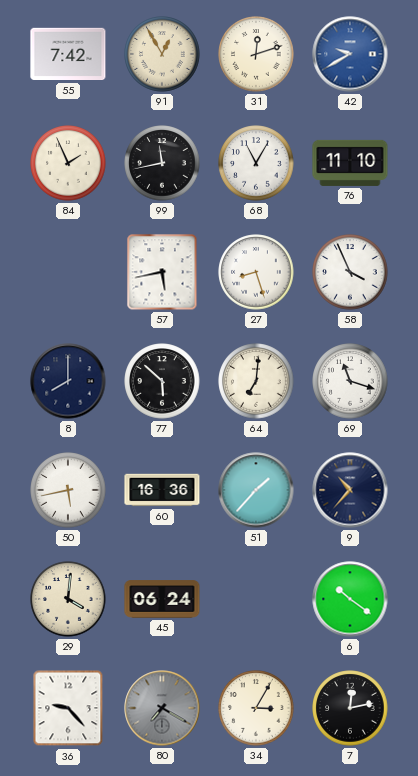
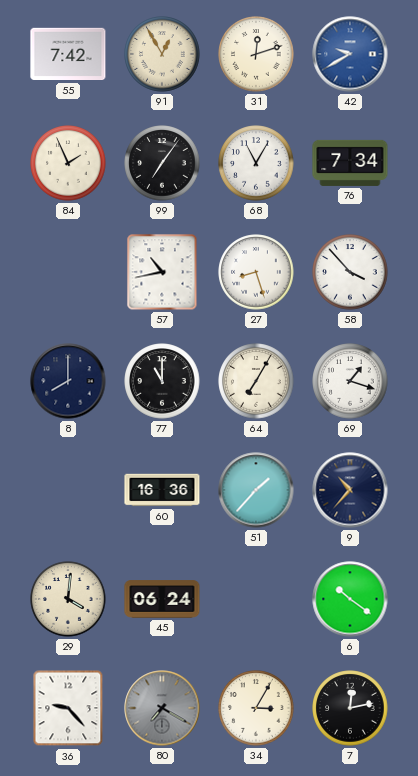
99: 11:43 -> 7:06
76: 11:10 -> 7:34
57: 5:43 -> 10:43
58: 3:56 -> 3:53
77: 5:52 -> 11:00
64: 7:01 -> 7:05
69: 11:18 -> 1:18
50: 5:43 -> none
